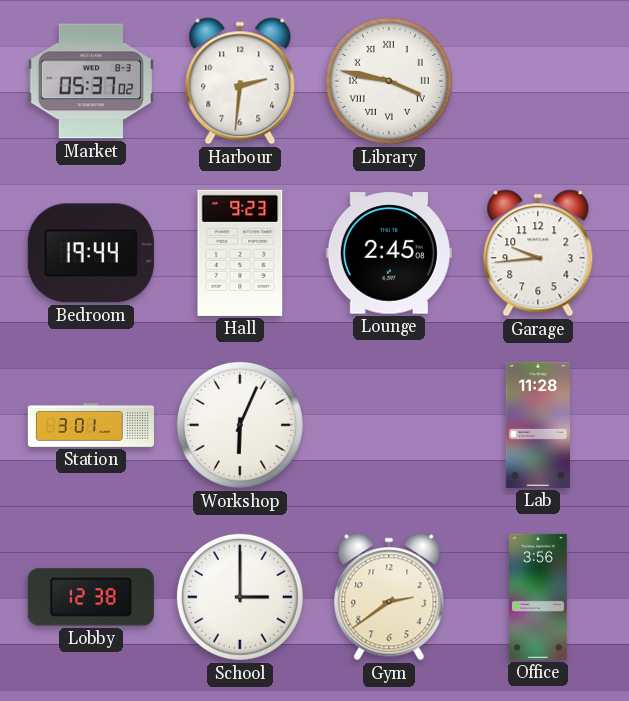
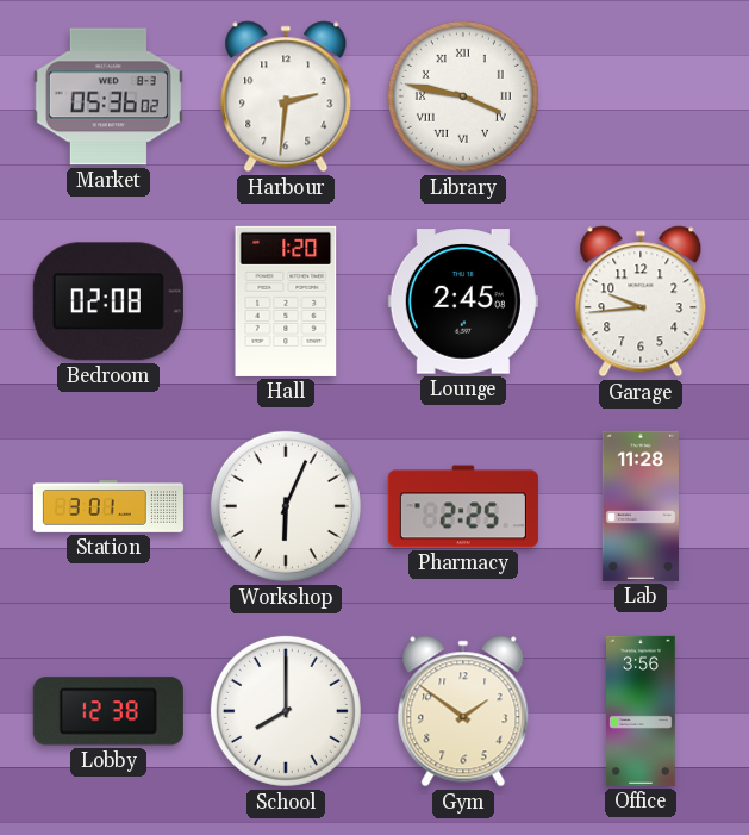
Market: 05:37 -> 05:36
Bedroom: 19:44 -> 02:08
Hall: 9:23 -> 1:20
Pharmacy: none -> 2:25
School: 3:00 -> 8:00
Gym: 2:39 -> 1:51
